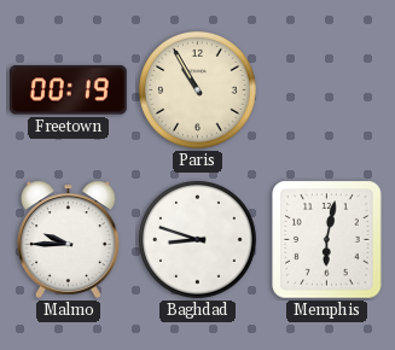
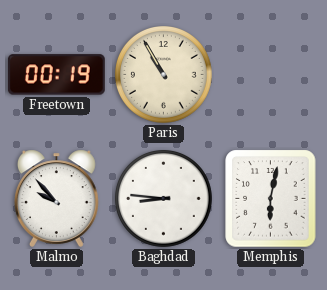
Malmo: 9:45 -> 9:53
Baghdad: 8:48 -> 8:46
